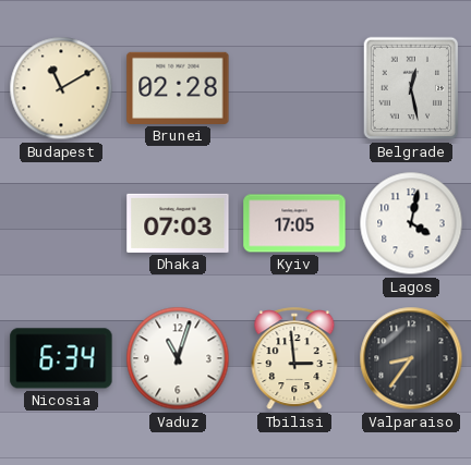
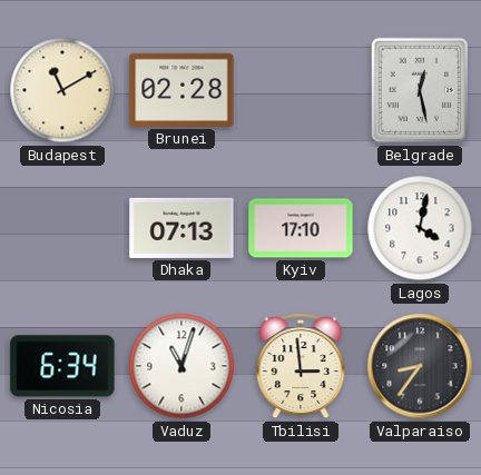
Dhaka: 07:03 -> 07:13
Kyiv: 17:05 -> 17:10
